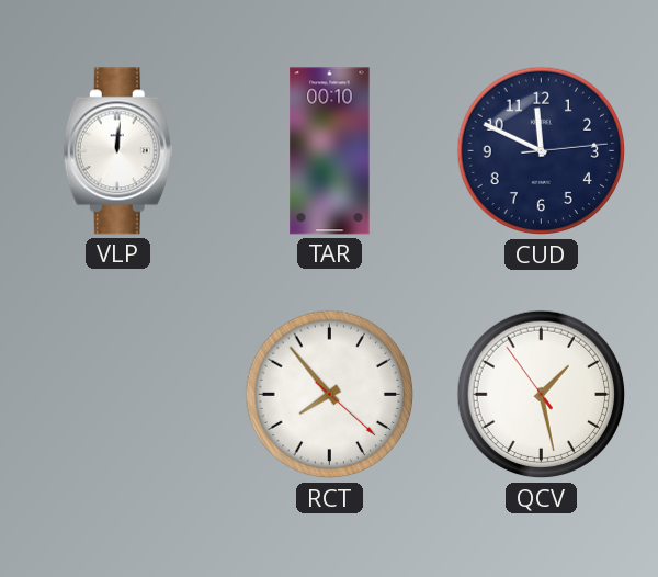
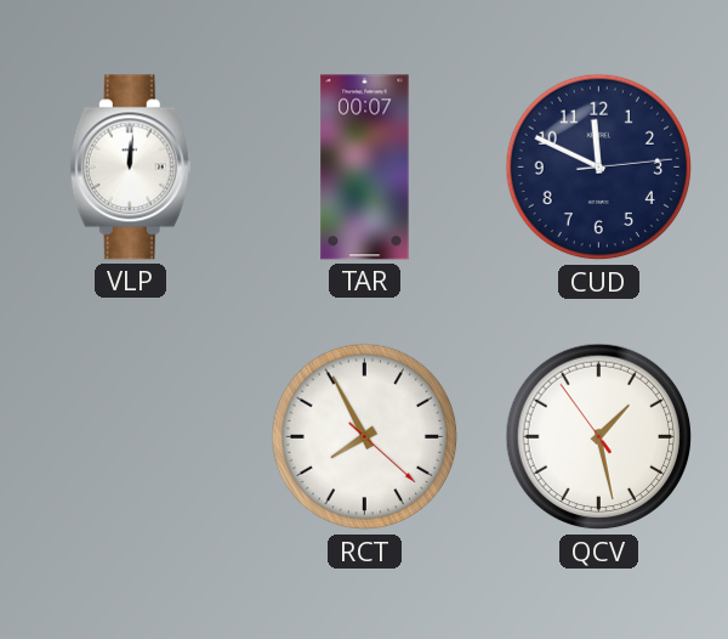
TAR: 00:10 -> 00:07
RCT: 7:53 -> 7:55
